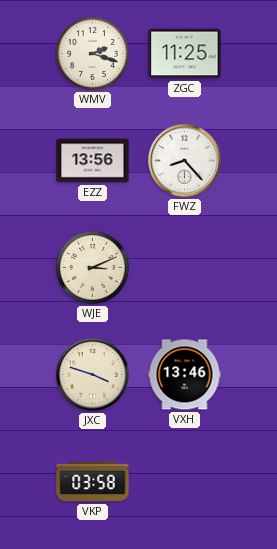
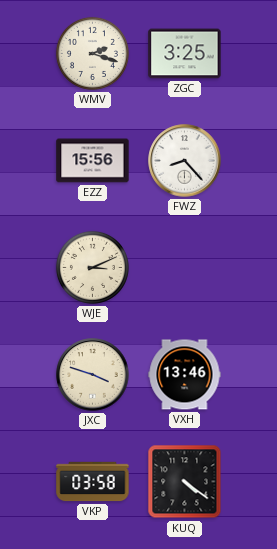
ZGC: 11:25 -> 3:25
EZZ: 13:56 -> 15:56
KUQ: none -> 4:21
